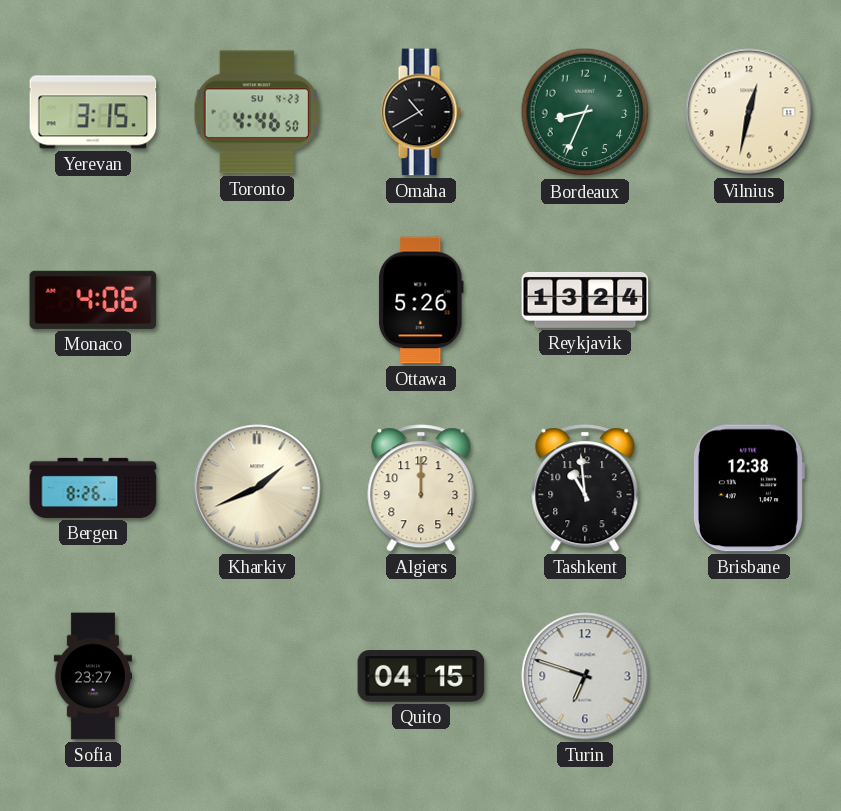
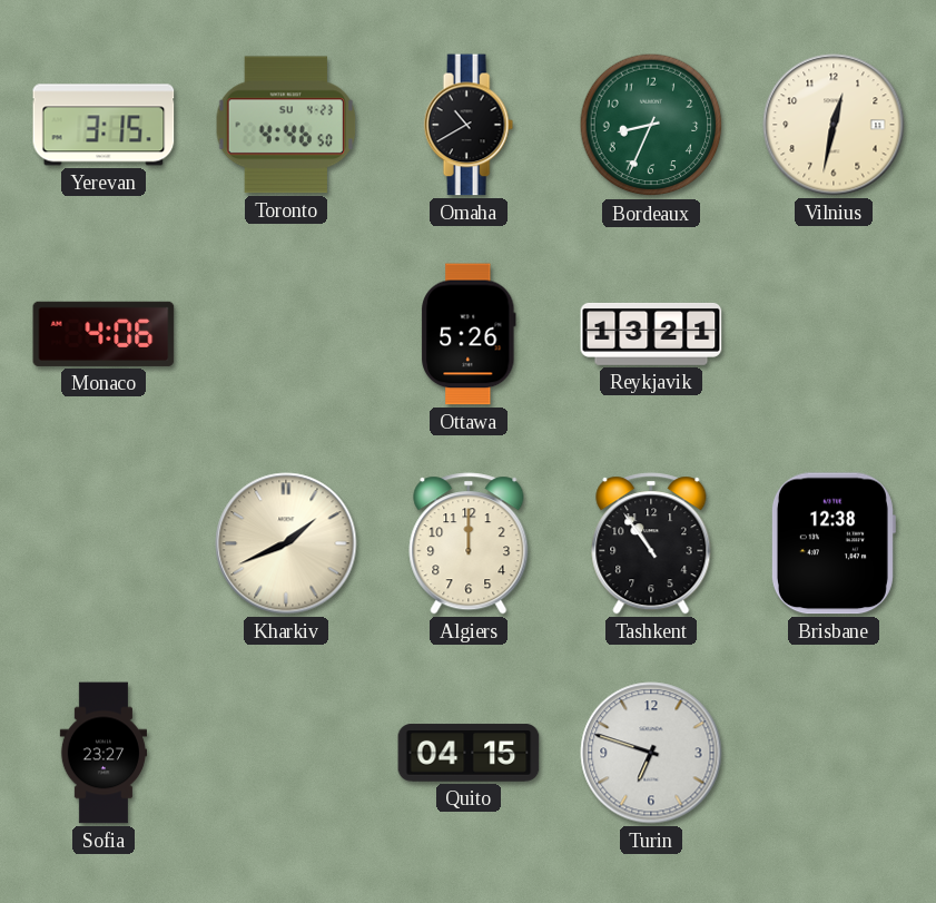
Reykjavik: 13:24 -> 13:21
Bergen: 8:26 -> none
Tashkent: 10:59 -> 10:54
